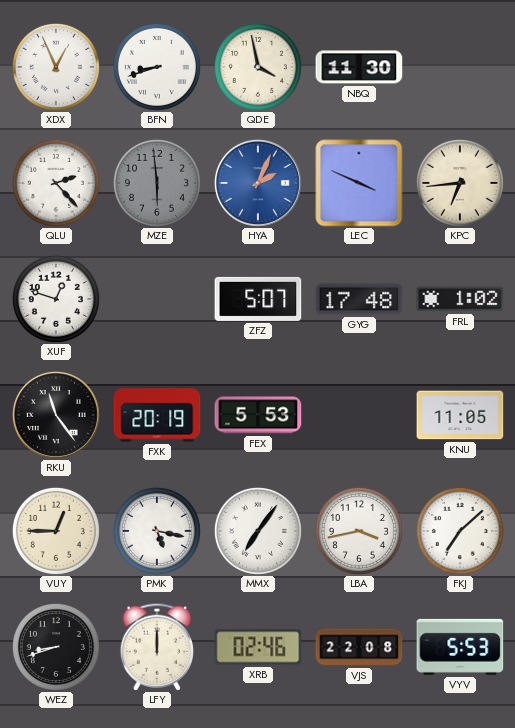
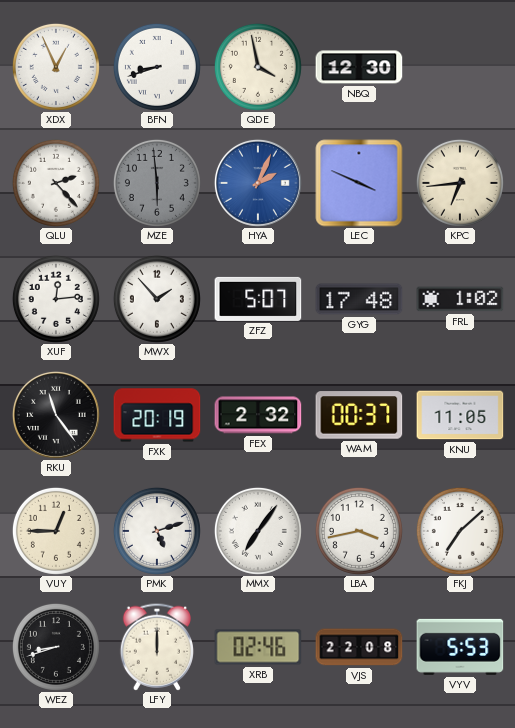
NBQ: 11:30 -> 12:30
XUF: 12:48 -> 12:14
MWX: none -> 1:53
FEX: 5:53 -> 2:32
WAM: none -> 00:37
PMK: 5:17 -> 5:12
